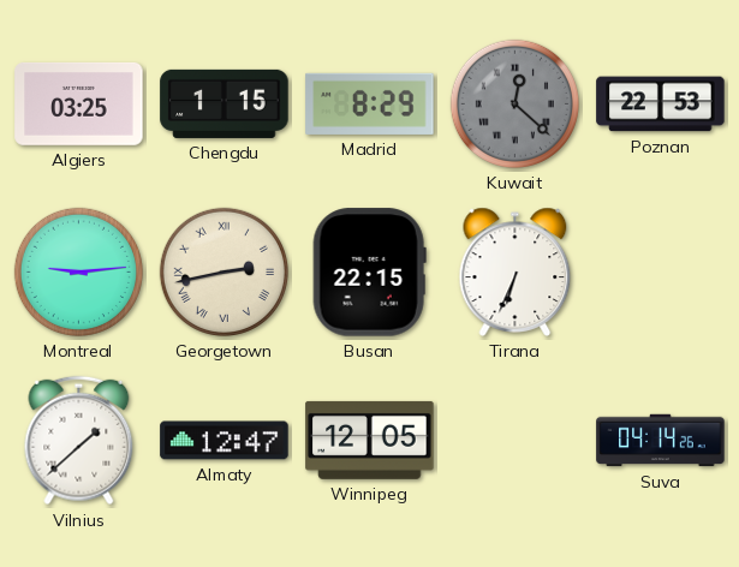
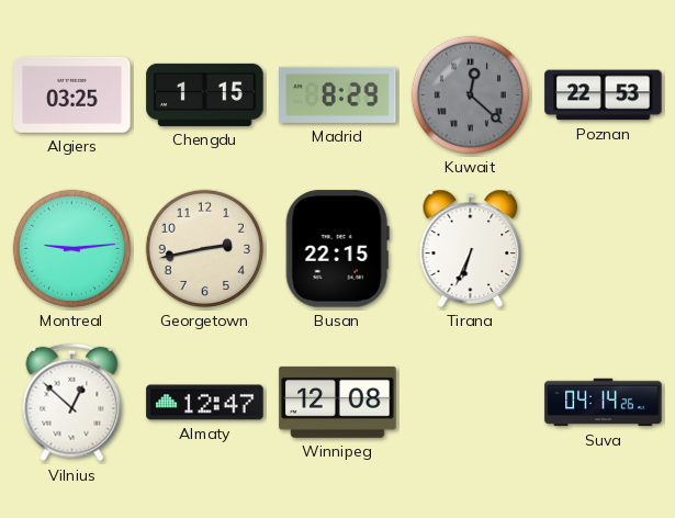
Georgetown numerals: Roman -> Arabic
Vilnius: 1:38 -> 12:52
Winnipeg: 12:05 -> 12:08
